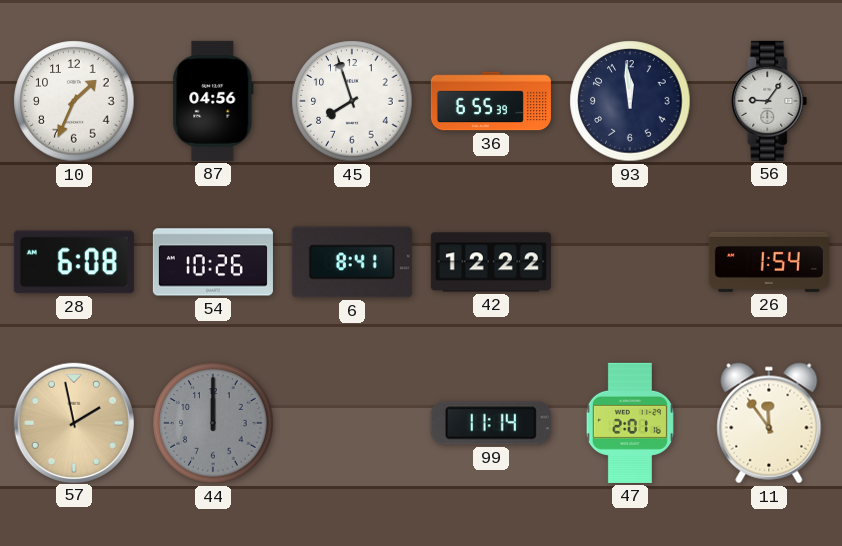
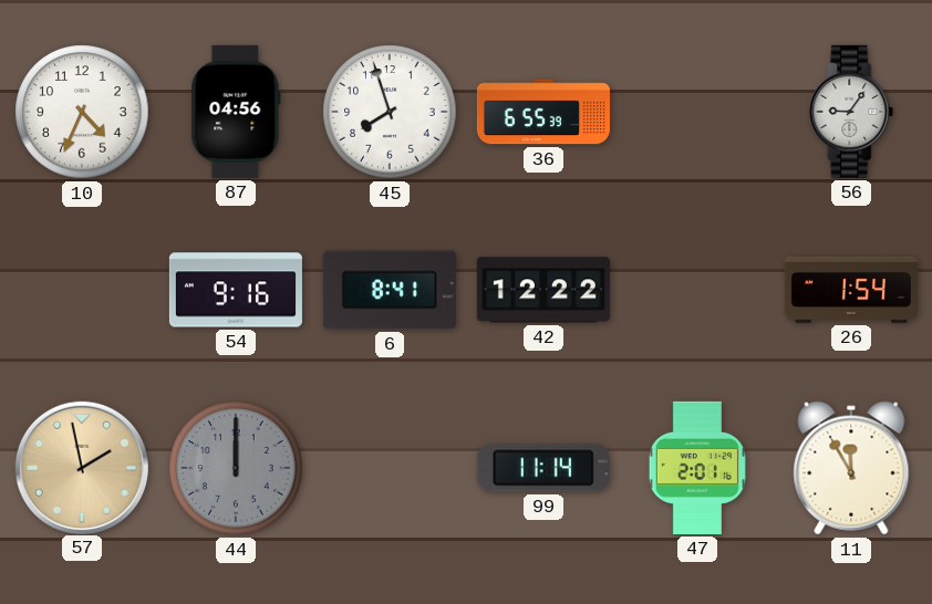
10: 1:34 -> 4:34
93: 11:59 -> none
28: 6:08 -> none
54: 10:26 -> 9:16
11: 11:54 -> 11:55
